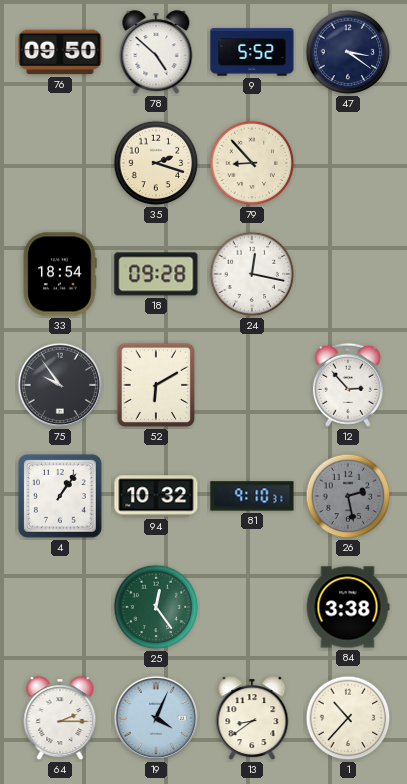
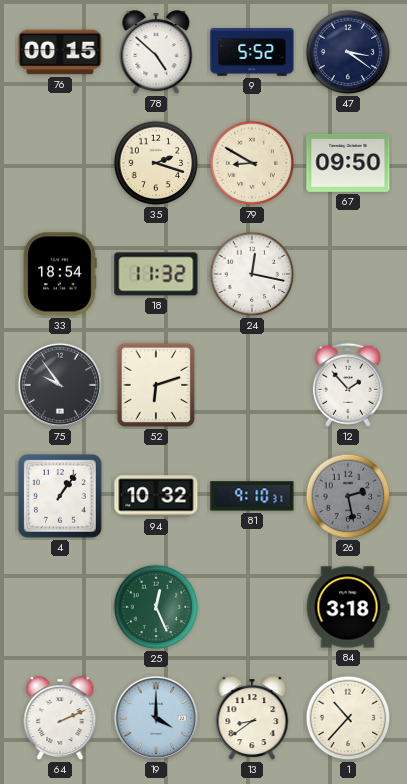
76: 09:50 -> 00:15
79: 8:53 -> 8:50
67: none -> 09:50
18: 09:28 -> 11:32
52: 6:10 -> 6:12
12: 2:53 -> 1:53
25: 12:24 -> 12:26
84: 3:38 -> 3:18
64: 2:15 -> 2:11
19: 4:04 -> 4:00
